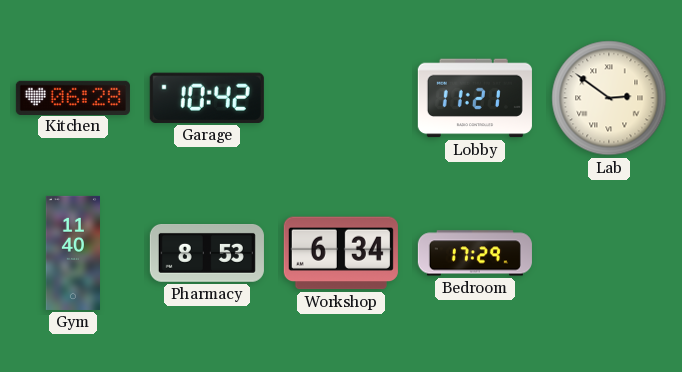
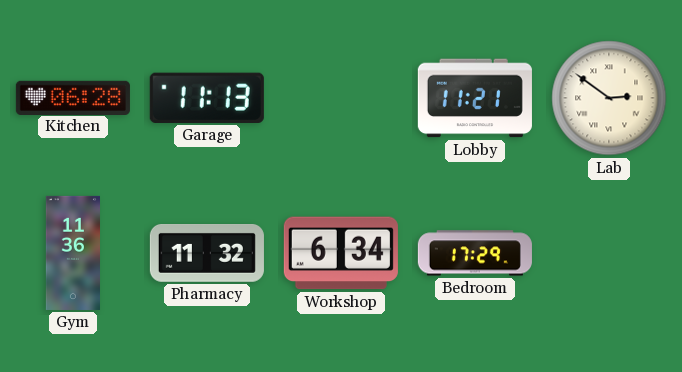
Garage: 10:42 -> 11:13
Gym: 11:40 -> 11:36
Pharmacy: 8:53 -> 11:32
